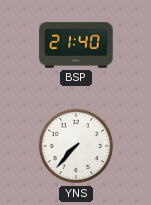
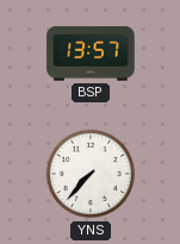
BSP: 21:40 -> 13:57
